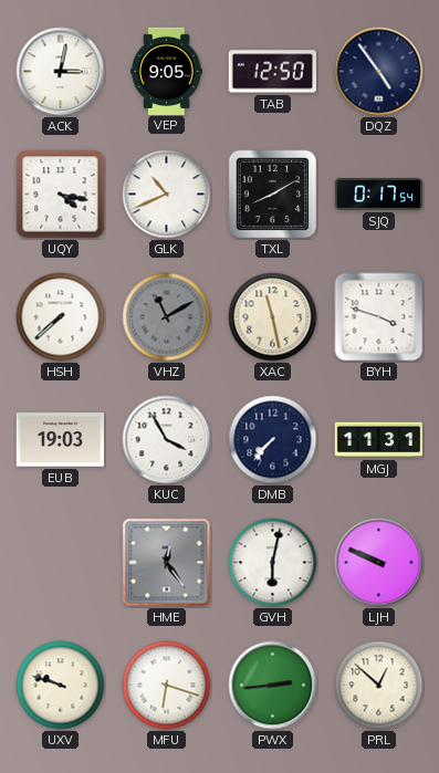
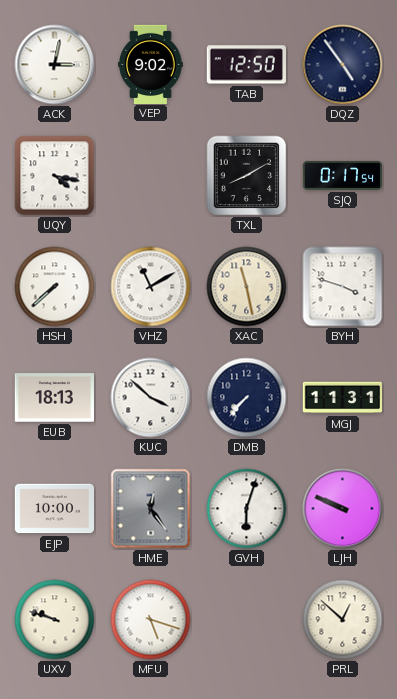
VEP: 9:05 -> 9:02
GLK: 10:41 -> none
VHZ dial: grey -> white
EUB: 19:03 -> 18:13
KUC: 3:55 -> 3:52
EJP: none -> 10:00
GVH: 6:02 -> 6:03
MFU: 6:18 -> 5:18
PWX: 2:44 -> none
